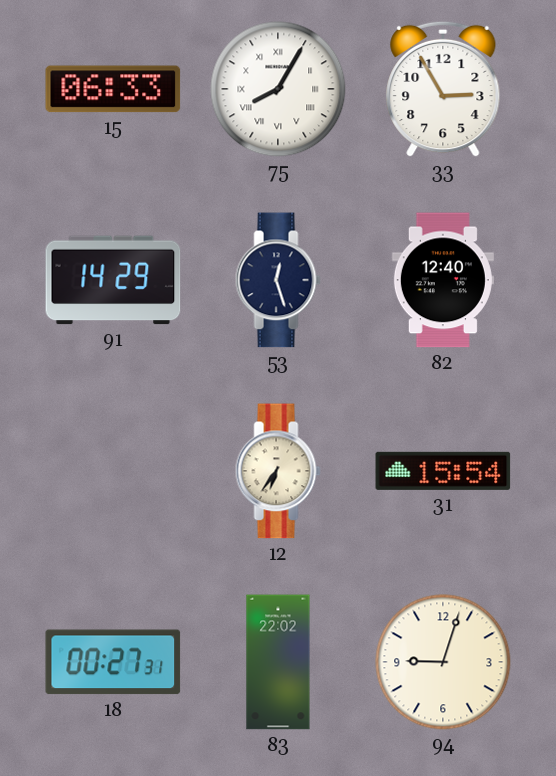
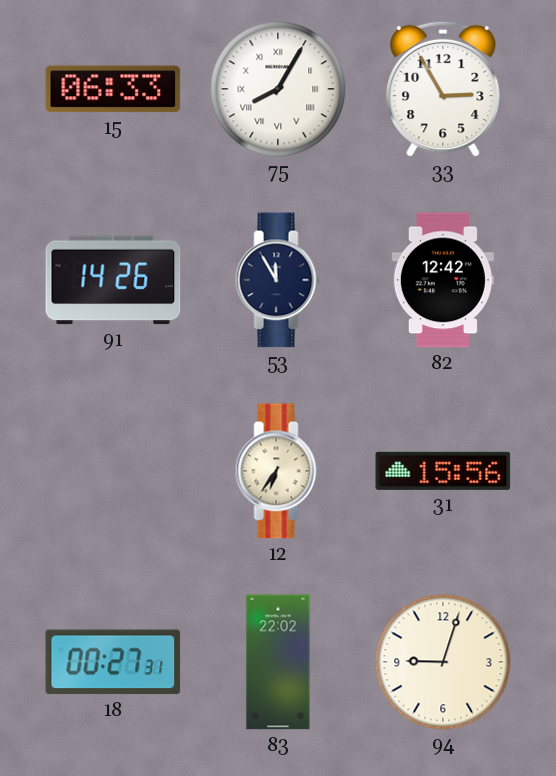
91: 14:29 -> 14:26
53: 12:27 -> 11:55
82: 12:40 -> 12:42
31: 15:54 -> 15:56
